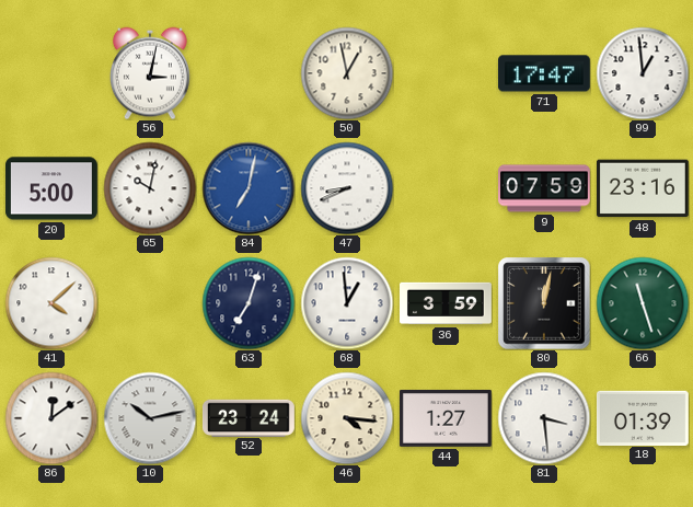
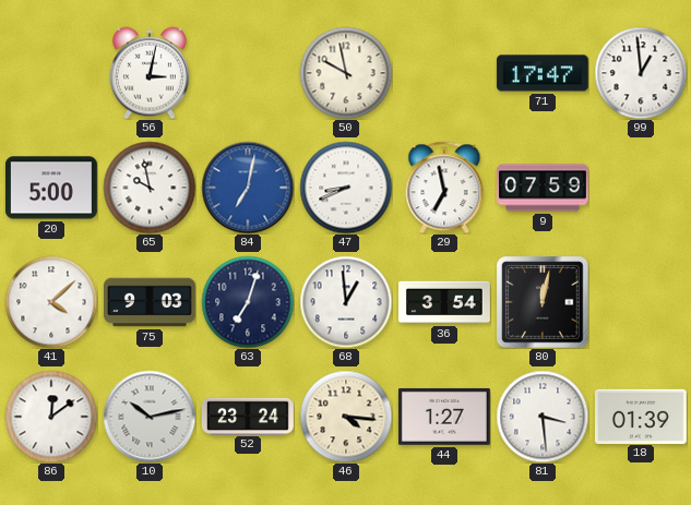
50: 12:58 -> 9:58
65: 10:02 -> 9:58
29: none -> 6:58
48: 23:16 -> none
75: none -> 9:03
36: 3:59 -> 3:54
66: 11:27 -> none
